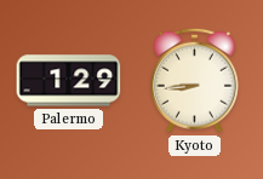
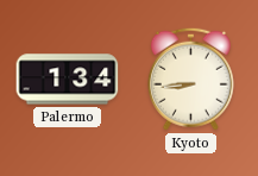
Palermo: 1:29 -> 1:34
